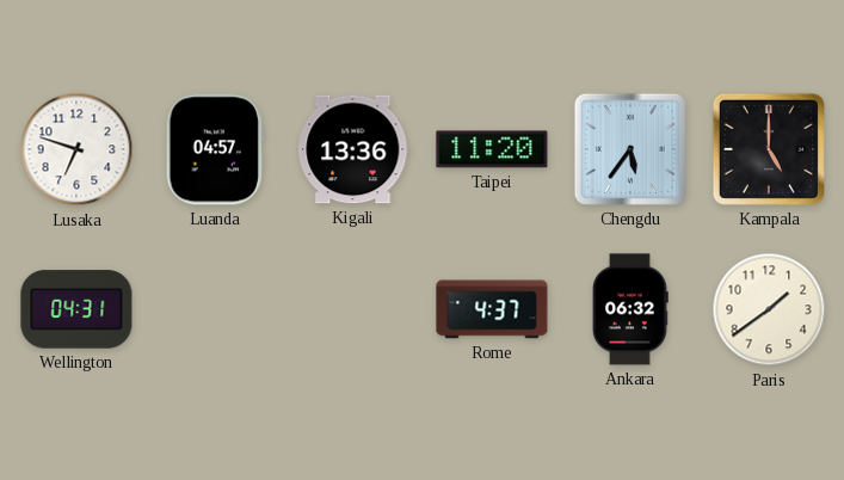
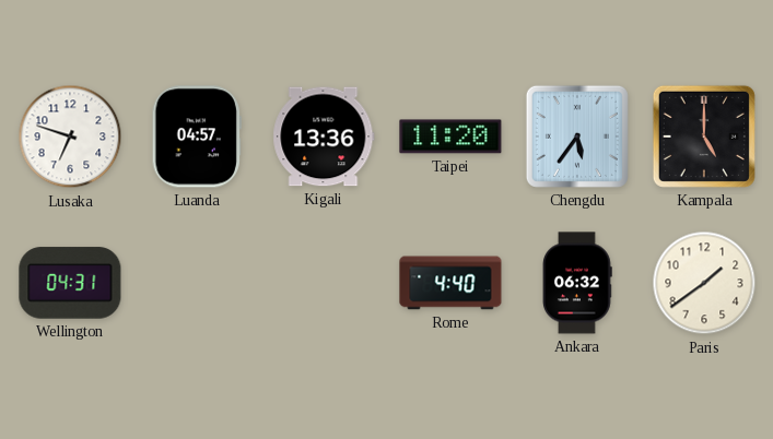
Rome: 4:37 -> 4:40
